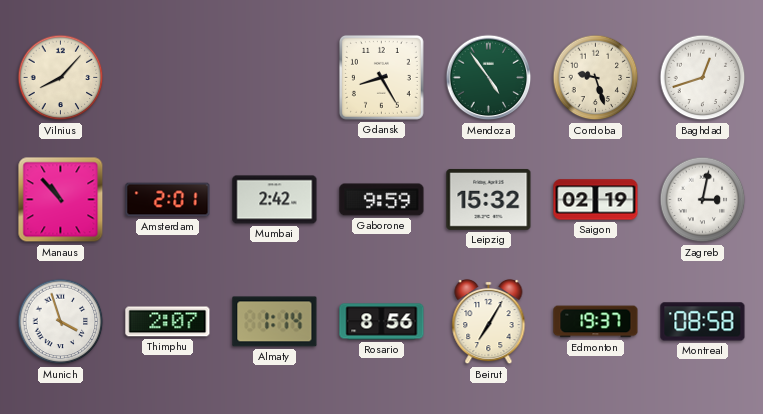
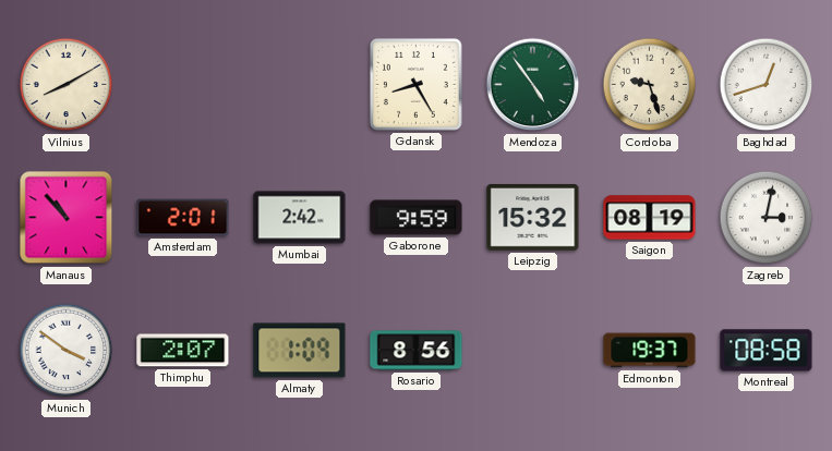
Vilnius: 8:07 -> 8:10
Saigon: 02:19 -> 08:19
Munich: 3:57 -> 3:51
Almaty: 1:14 -> 1:09
Beirut: 7:05 -> none
